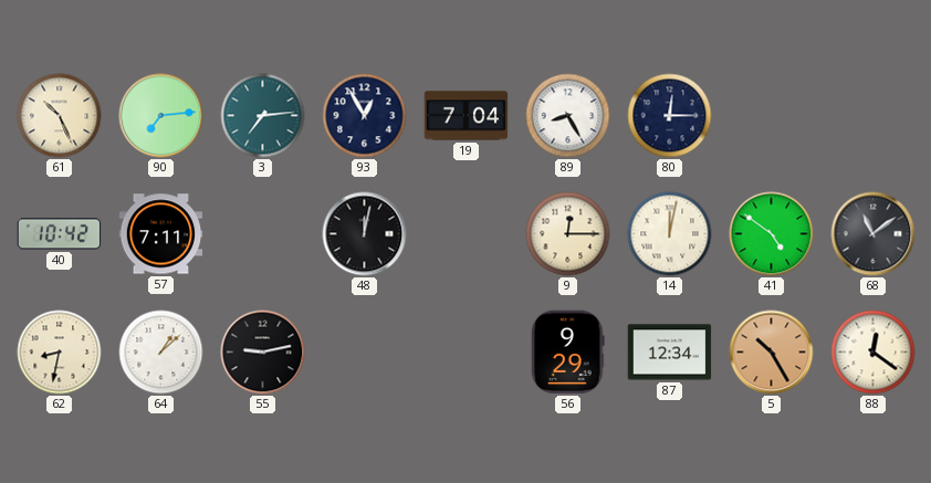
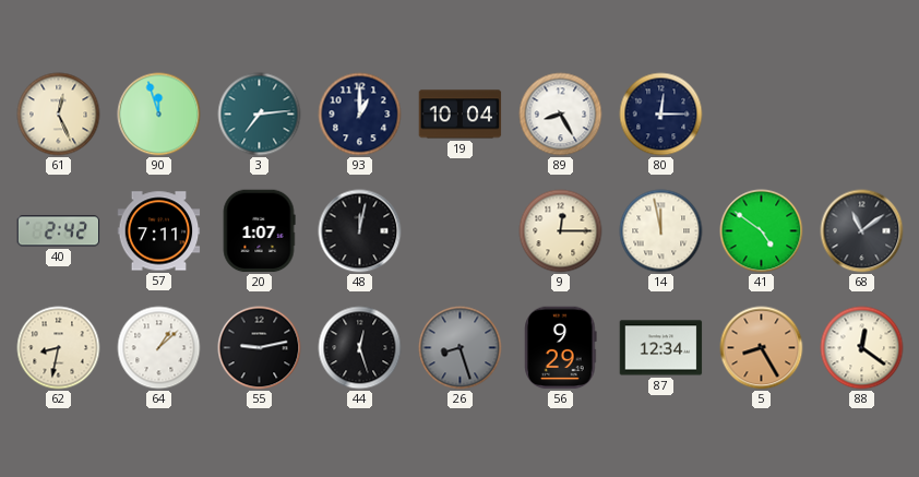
61: 10:26 -> 12:26
90: 7:14 -> 11:57
93: 12:55 -> 1:00
19: 7:04 -> 10:04
40: 10:42 -> 2:42
20: none -> 1:07
14: 12:02 -> 11:58
44: none -> 12:27
26: none -> 8:27
5: 10:25 -> 8:25
